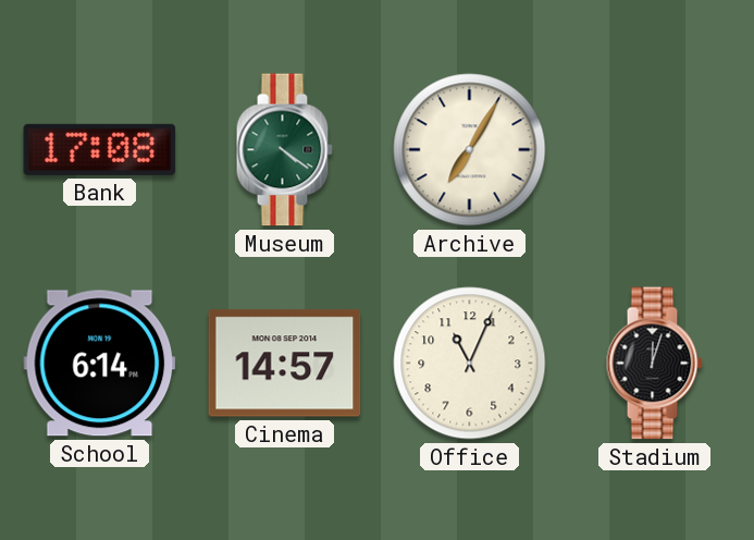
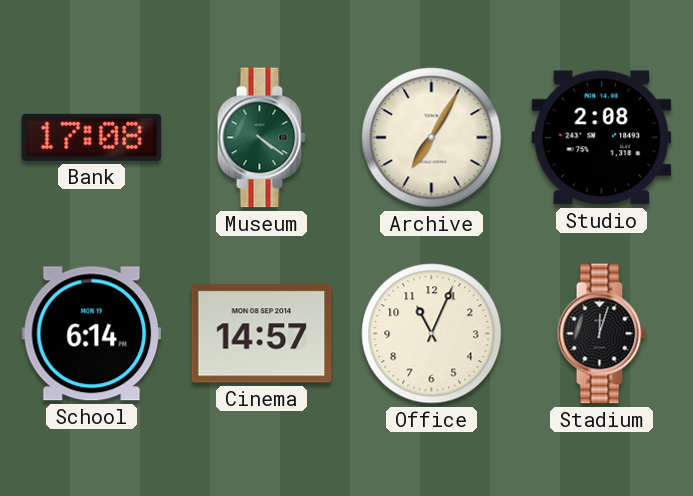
Studio: none -> 2:08
